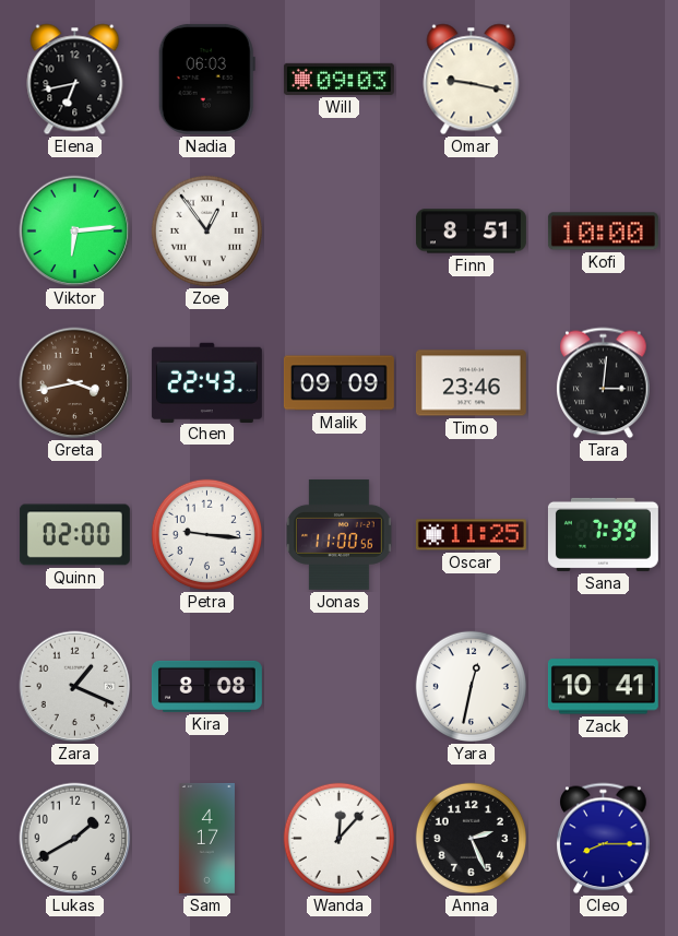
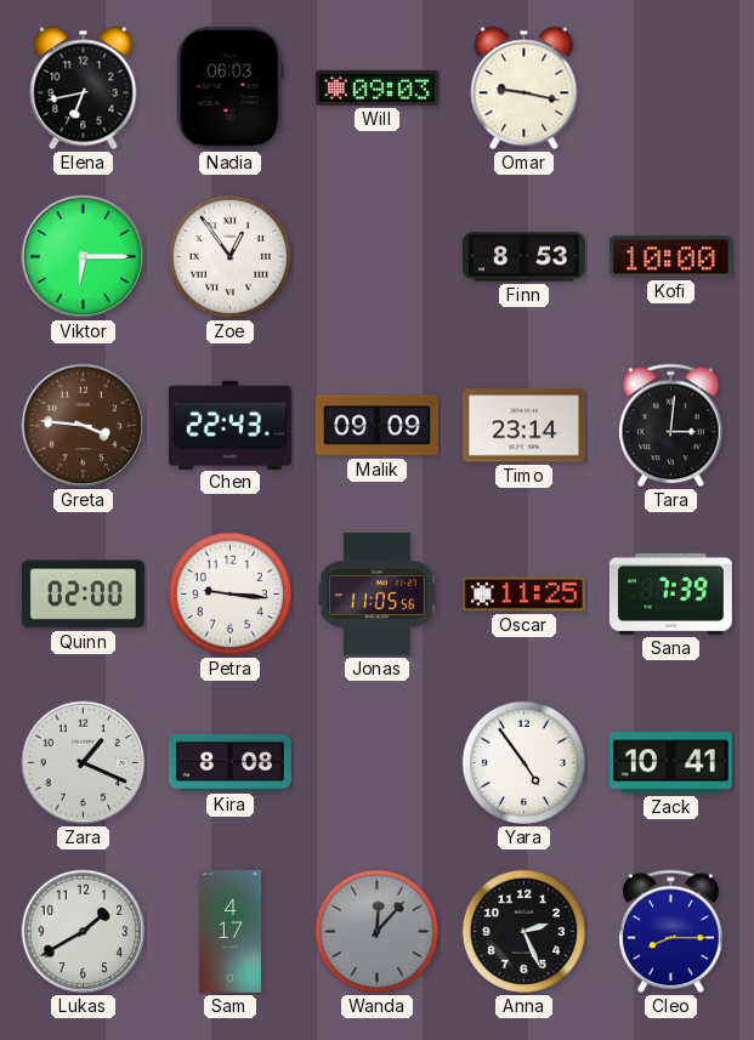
Viktor: 6:14 -> 6:15
Finn: 8:51 -> 8:53
Greta: 3:43 -> 3:46
Timo: 23:46 -> 23:14
Jonas: 11:00 -> 11:05
Yara: 12:32 -> 4:54
Wanda dial: white -> grey
